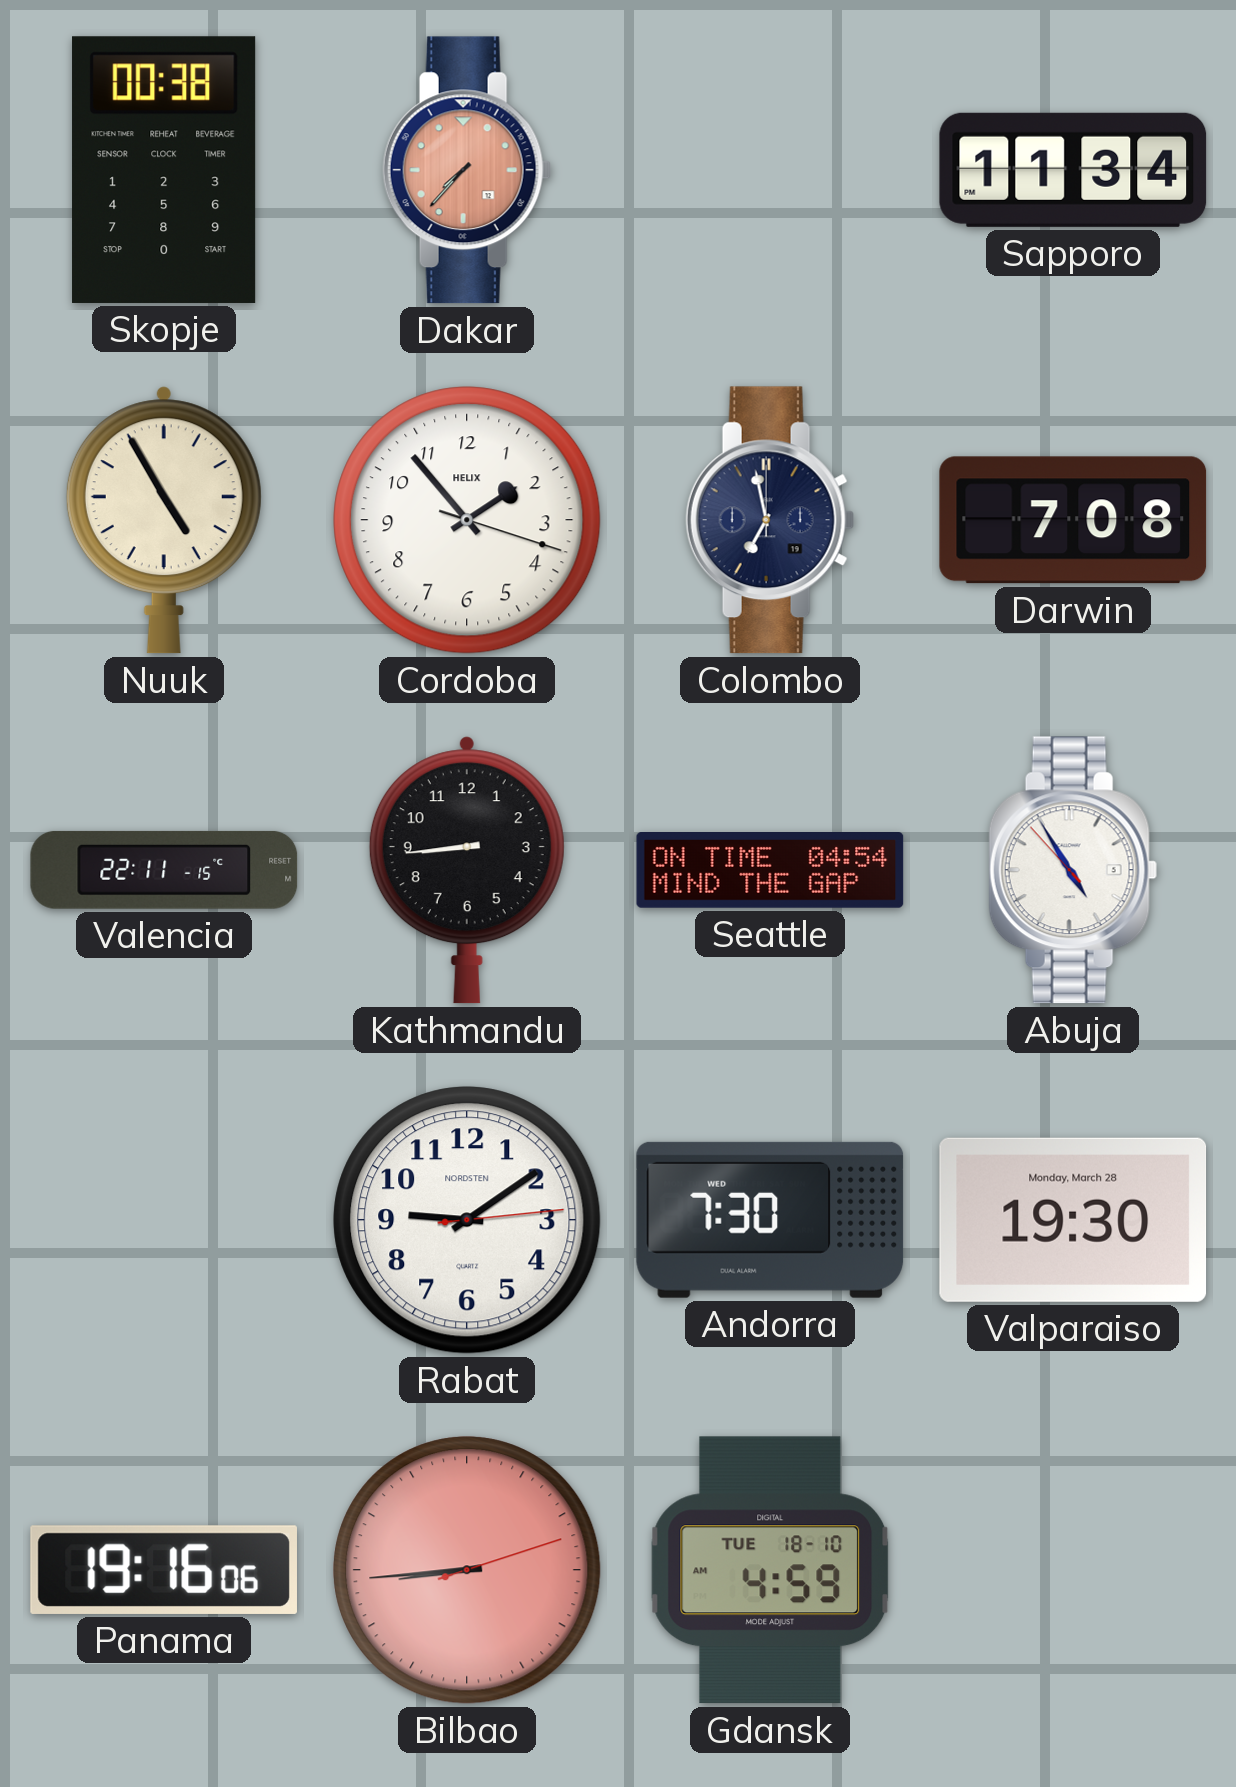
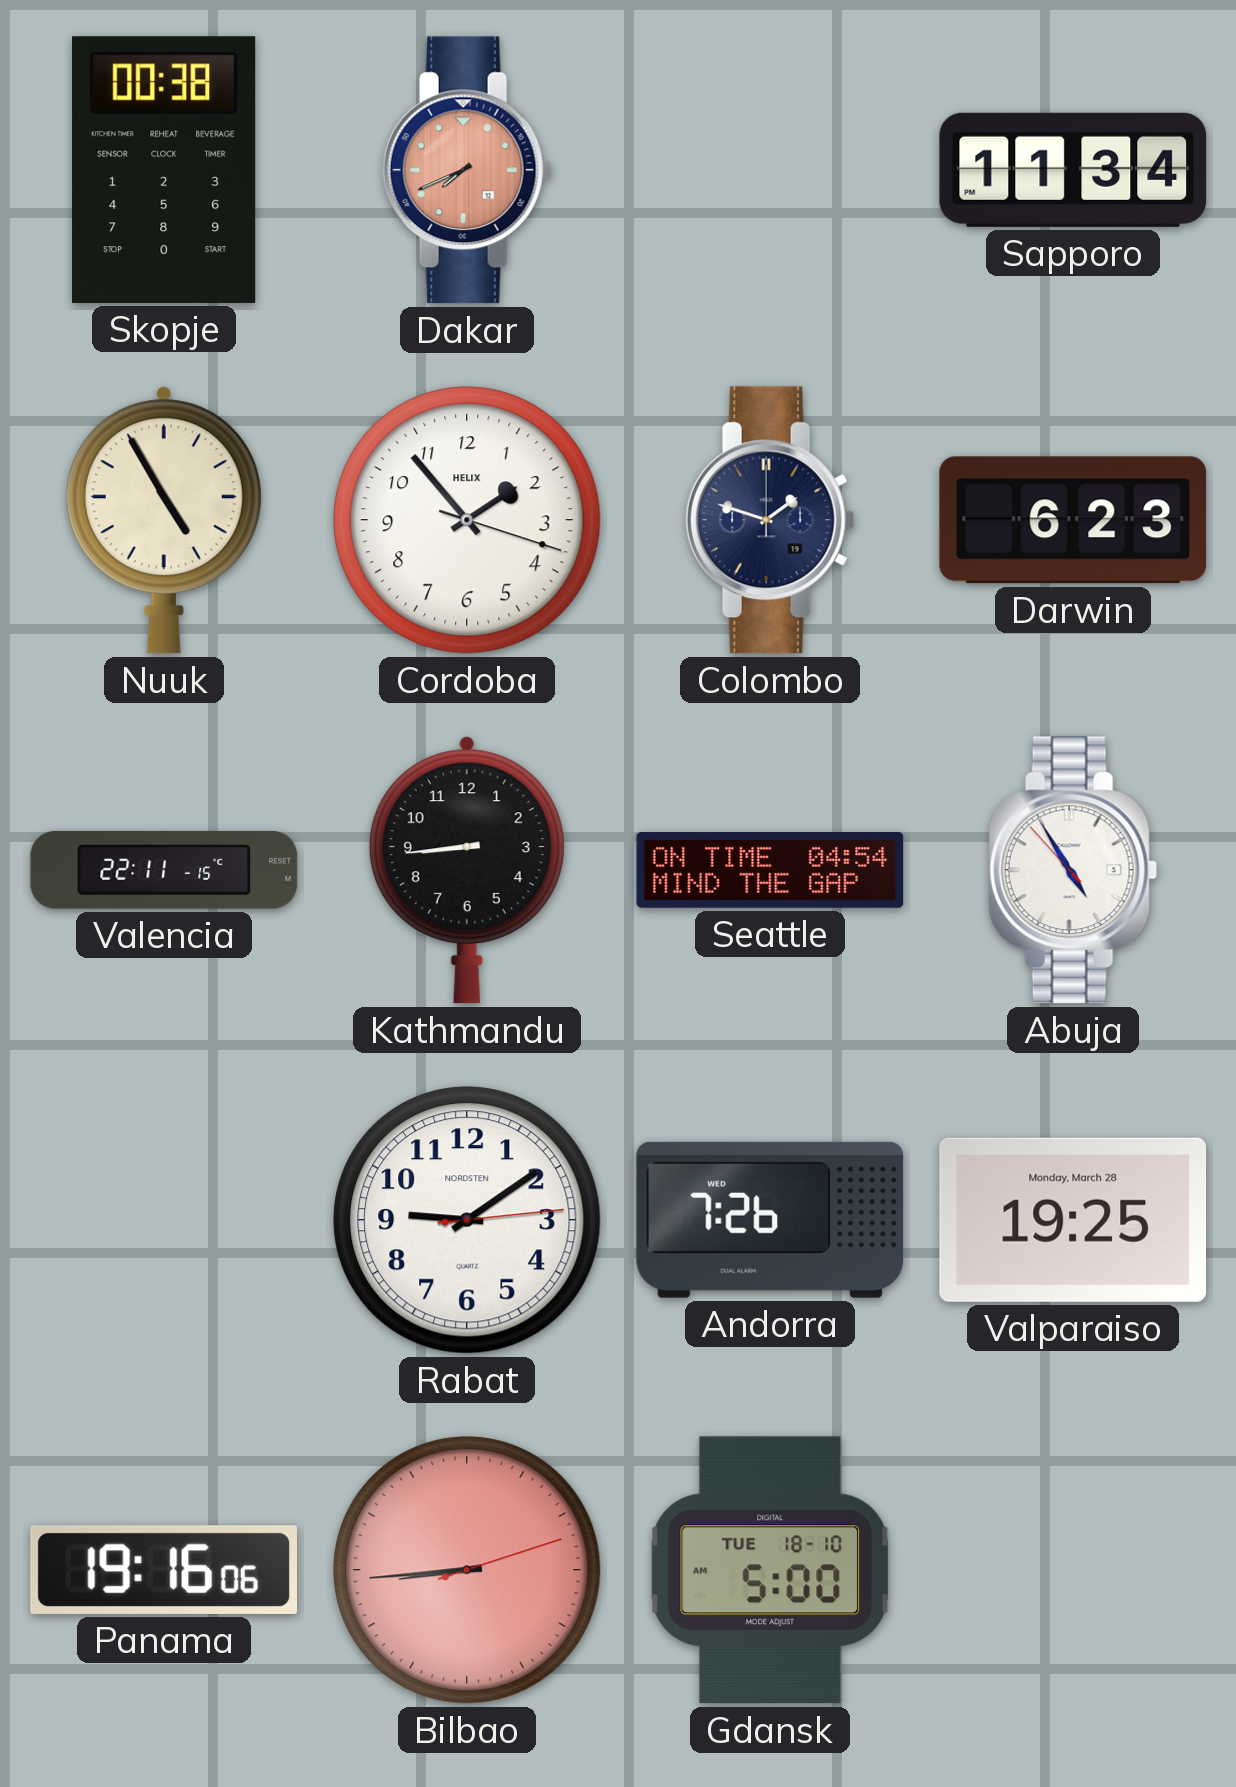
Dakar: 7:37 -> 7:41
Colombo: 6:58 -> 1:48
Darwin: 7:08 -> 6:23
Andorra: 7:30 -> 7:26
Valparaiso: 19:30 -> 19:25
Gdansk: 4:59 -> 5:00
